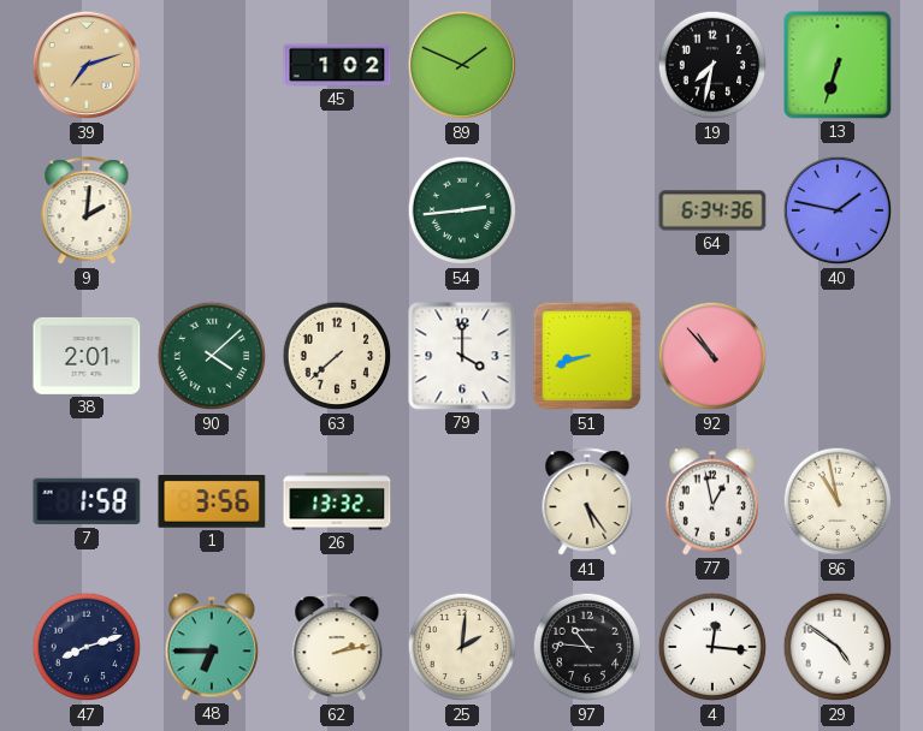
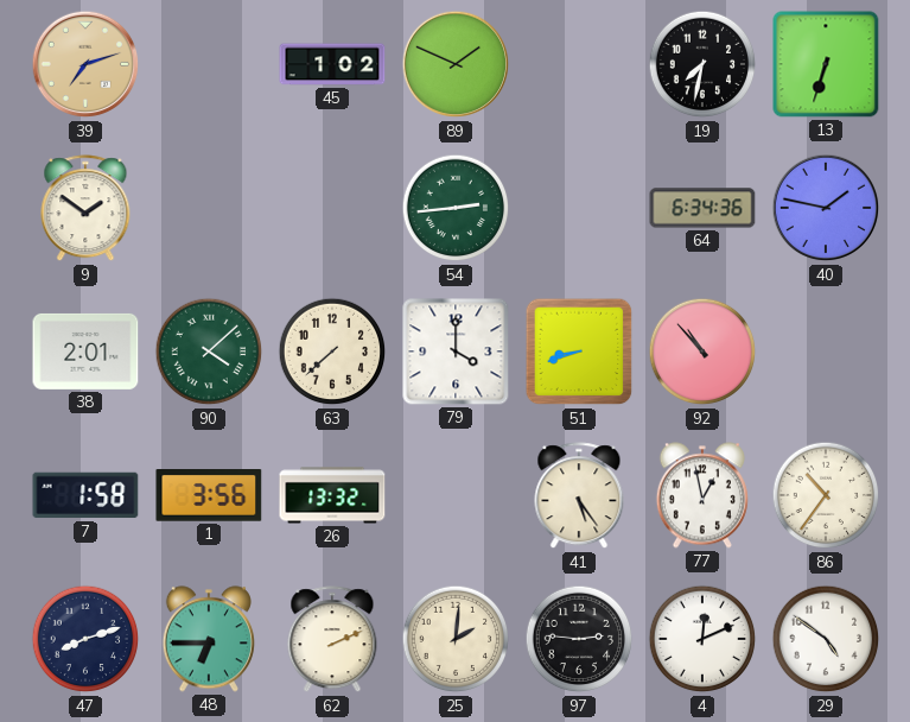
9: 2:01 -> 1:51
86: 10:58 -> 10:36
62: 2:13 -> 2:11
97: 10:46 -> 2:46
4: 12:16 -> 12:11
